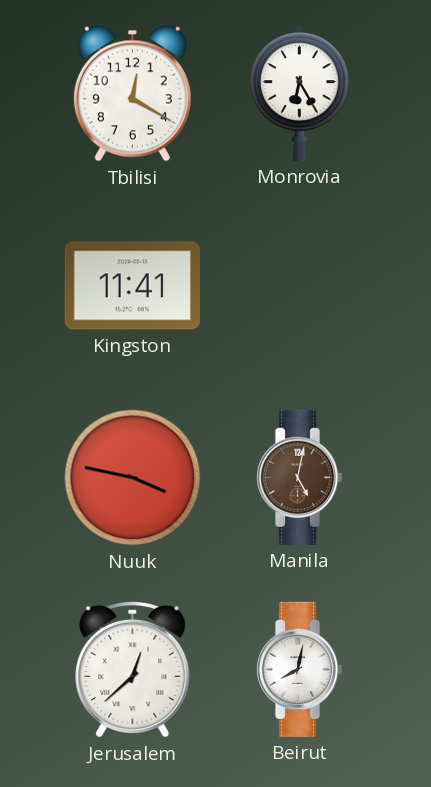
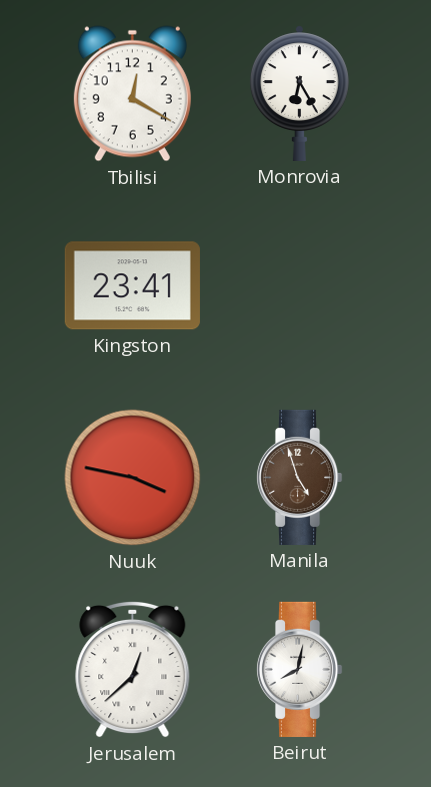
Kingston: 11:41 -> 23:41
Manila: 5:02 -> 4:57
